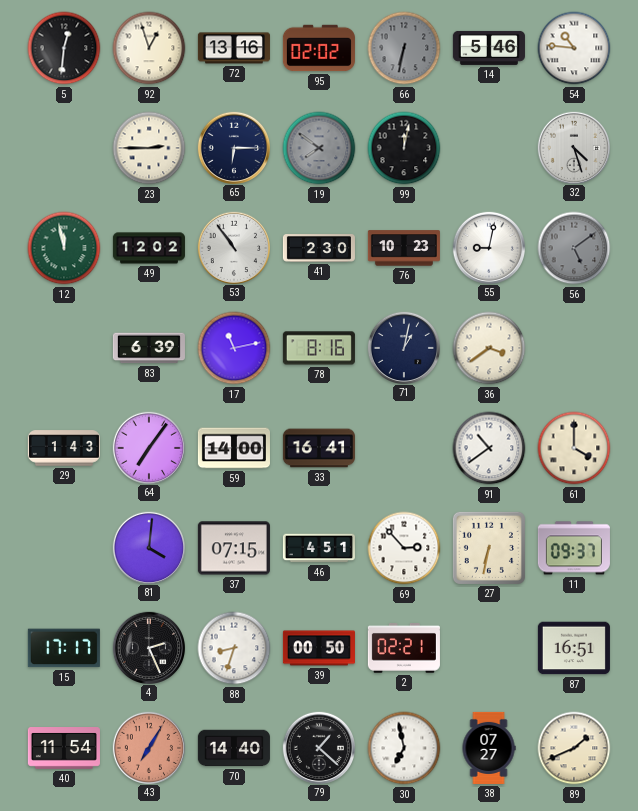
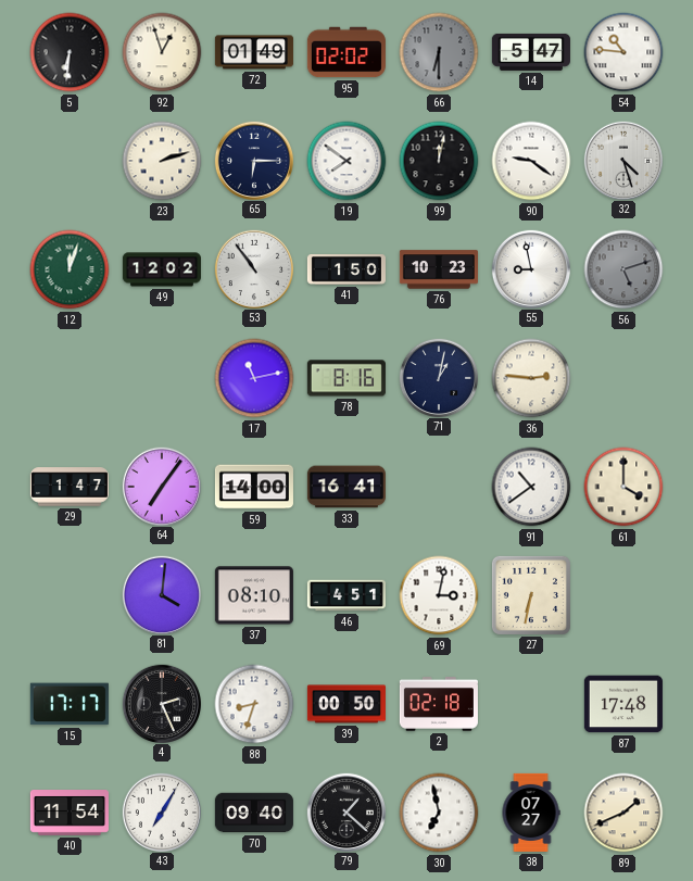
5: 12:31 -> 6:31
72: 13:16 -> 01:49
66: 6:32 -> 6:30
14: 5:46 -> 5:47
23: 2:45 -> 2:12
19 dial: grey -> white
90: none -> 9:21
12: 11:58 -> 12:03
41: 2:30 -> 1:50
55: 9:02 -> 8:58
56: 5:09 -> 5:12
83: 6:39 -> none
36: 3:39 -> 2:46
29: 1:43 -> 1:47
37: 07:15 -> 08:10
69: 2:53 -> 3:02
11: 09:37 -> none
2: 02:21 -> 02:18
87: 16:51 -> 17:48
43 dial: salmon -> white
70: 14:40 -> 09:40
